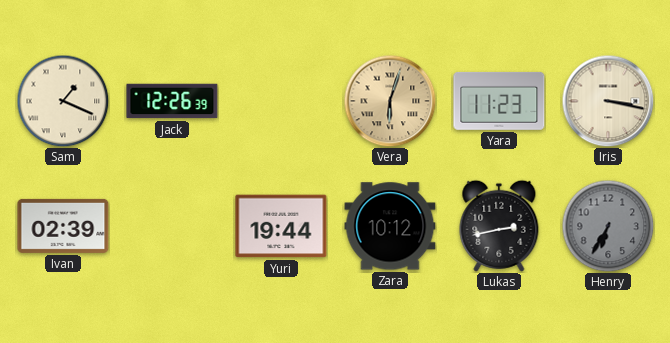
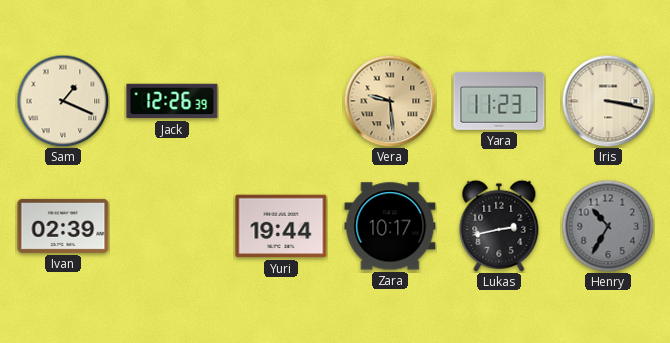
Vera: 6:03 -> 9:29
Zara: 10:12 -> 10:17
Henry: 6:35 -> 10:35
